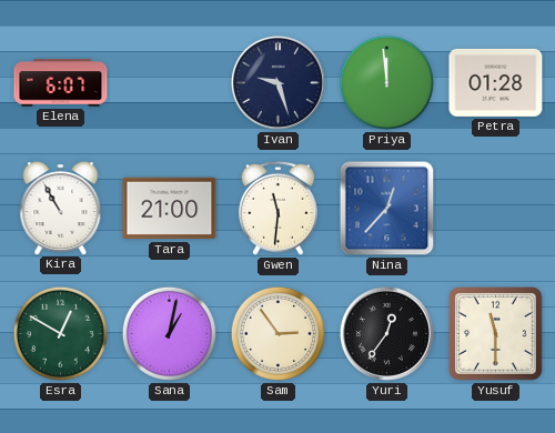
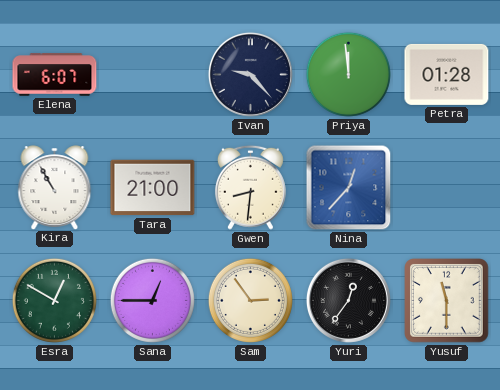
Ivan: 9:27 -> 9:23
Gwen: 11:31 -> 8:31
Sana: 1:02 -> 12:45
